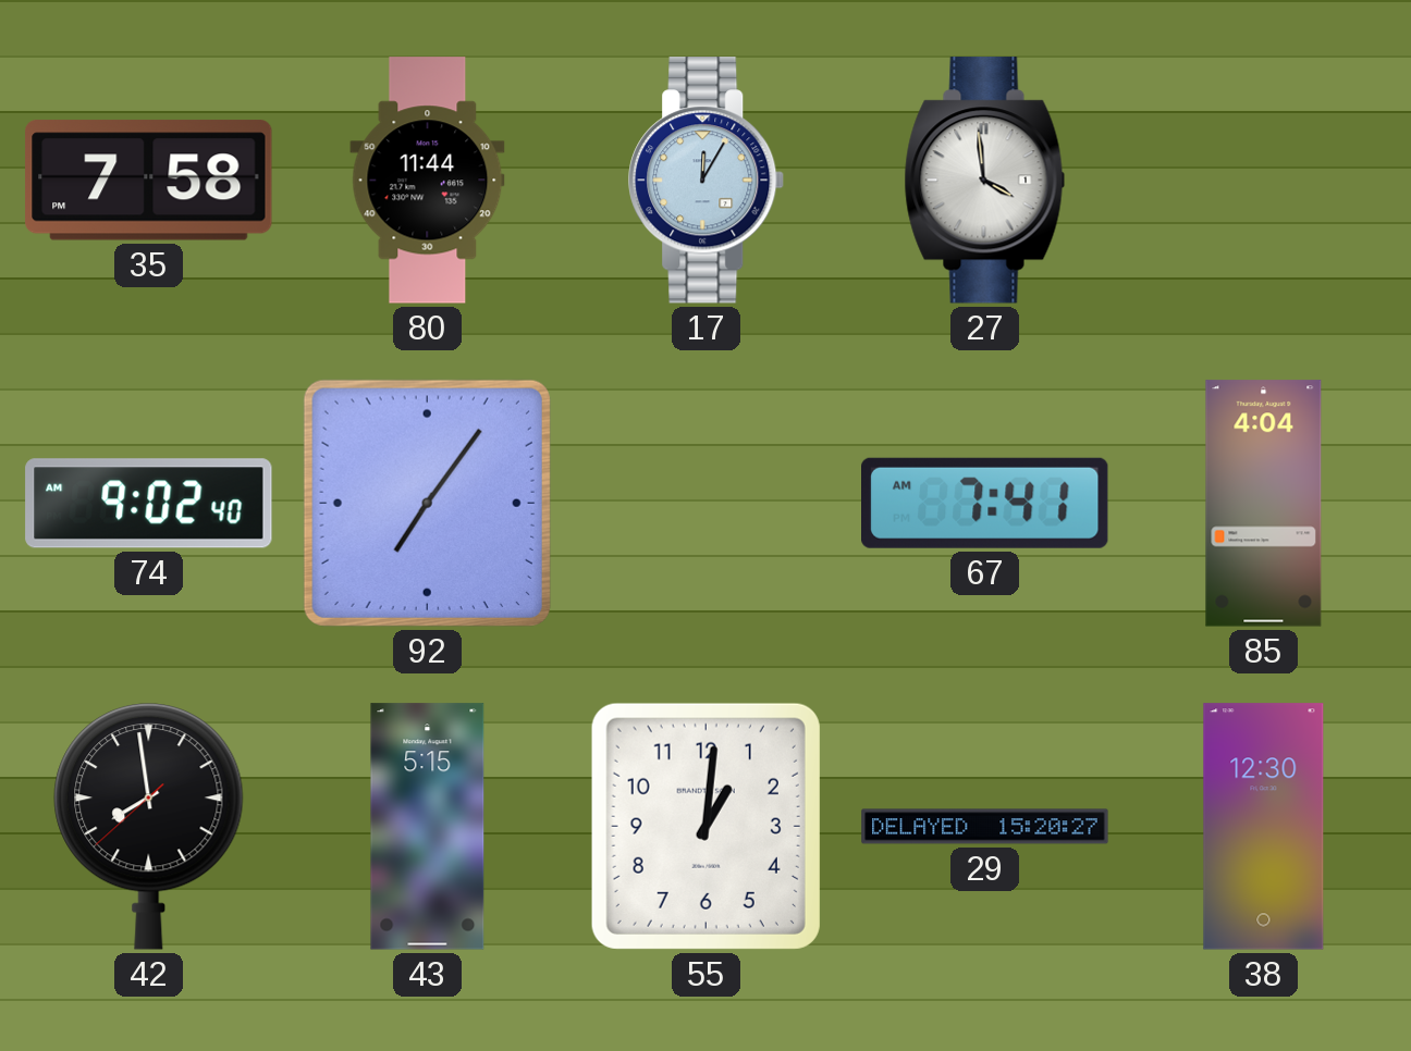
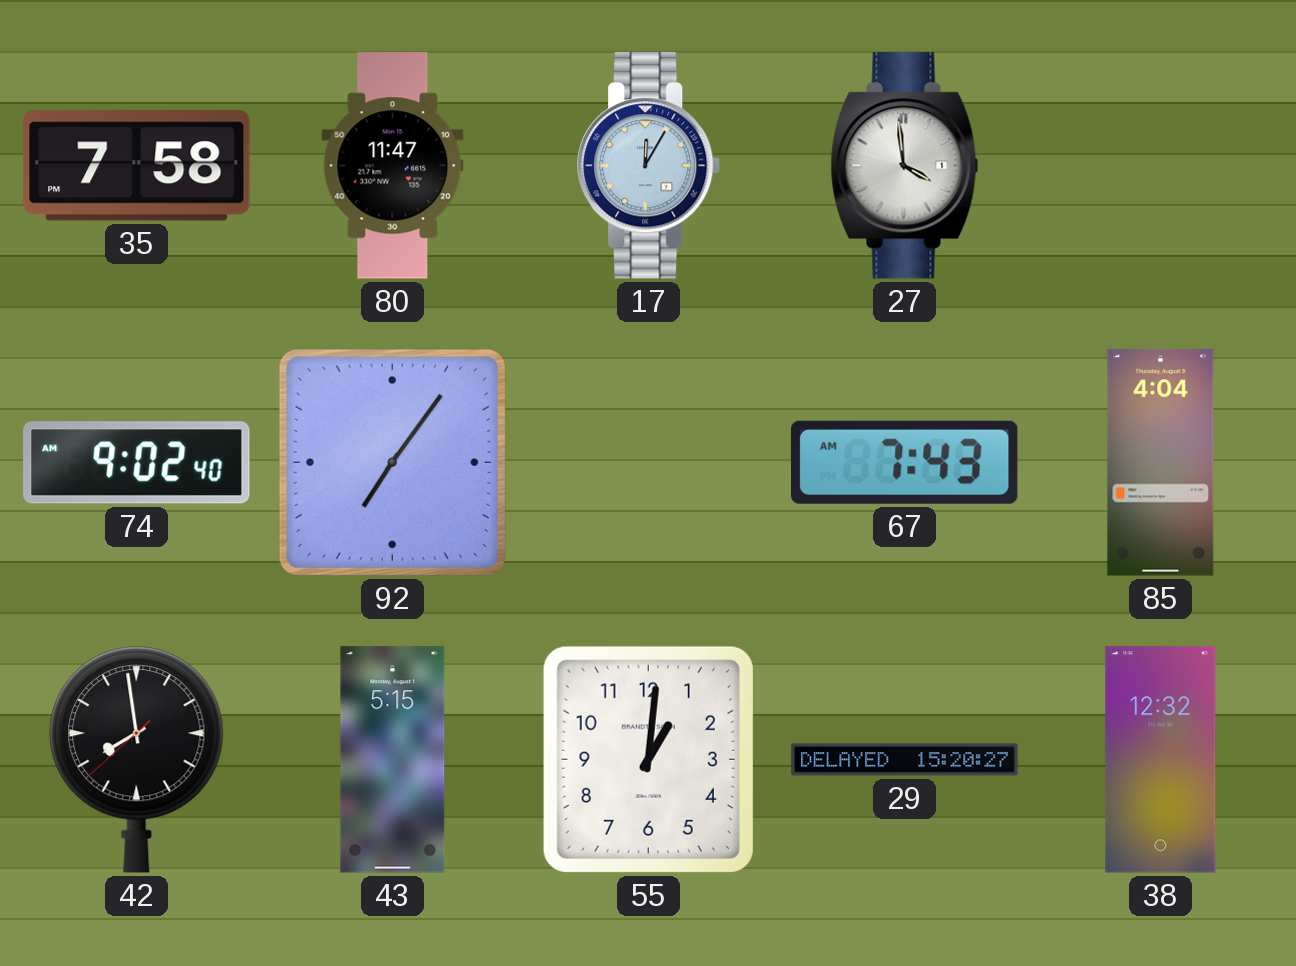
80: 11:44 -> 11:47
67: 7:41 -> 7:43
38: 12:30 -> 12:32
